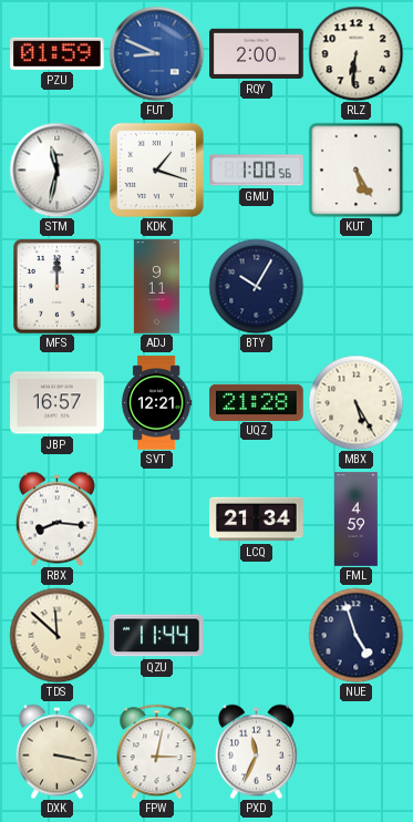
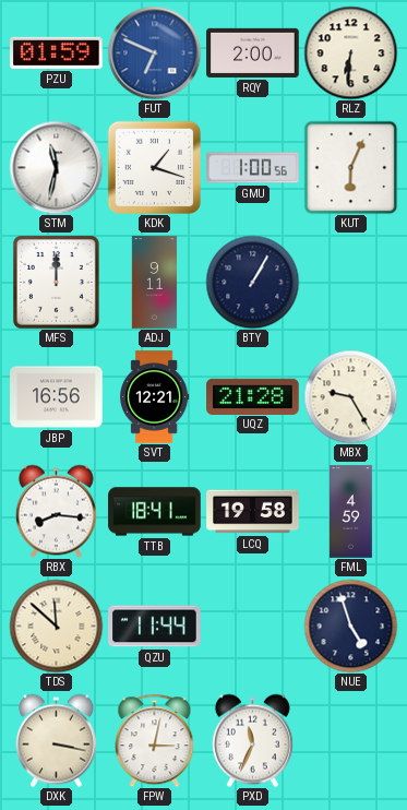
FUT: 8:49 -> 6:49
KUT: 5:25 -> 6:04
BTY: 10:05 -> 1:05
JBP: 16:57 -> 16:56
MBX: 5:25 -> 9:25
TTB: none -> 18:41
LCQ: 21:34 -> 19:58
